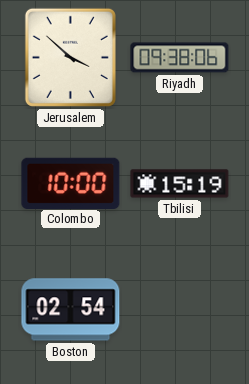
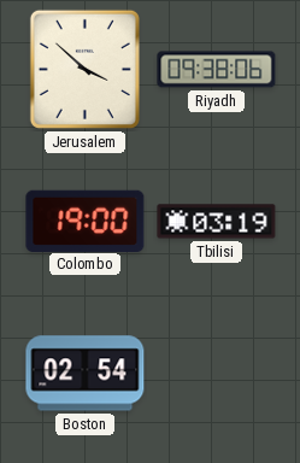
Colombo: 10:00 -> 19:00
Tbilisi: 15:19 -> 03:19
